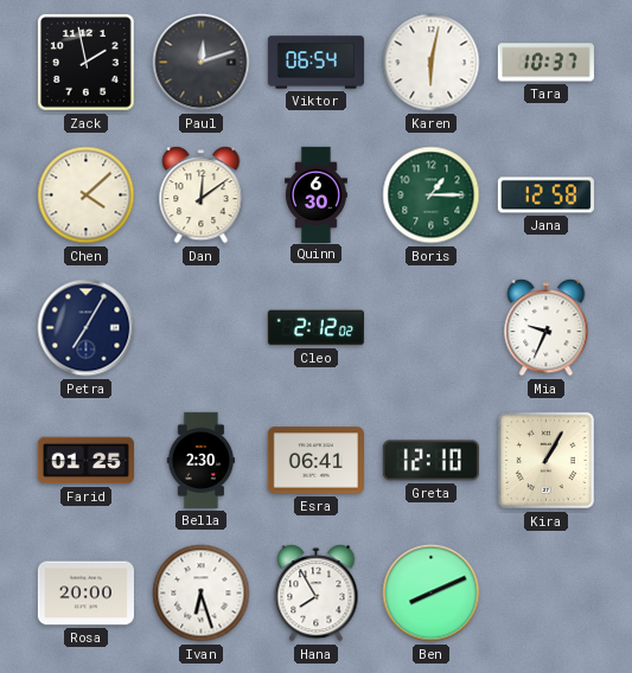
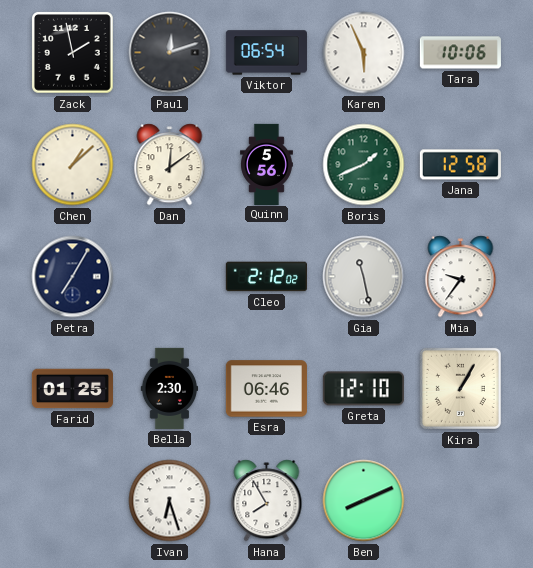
Karen: 6:02 -> 5:56
Tara: 10:37 -> 10:06
Chen: 4:08 -> 1:08
Quinn: 6:30 -> 5:56
Boris: 1:15 -> 1:41
Gia: none -> 11:28
Mia: 9:34 -> 9:36
Esra: 06:41 -> 06:46
Rosa: 20:00 -> none
